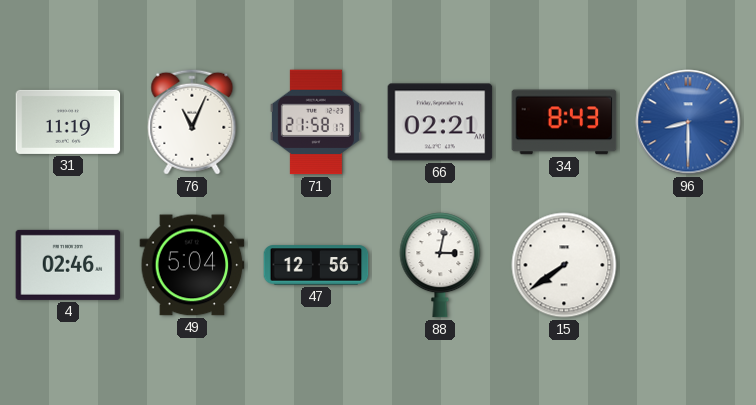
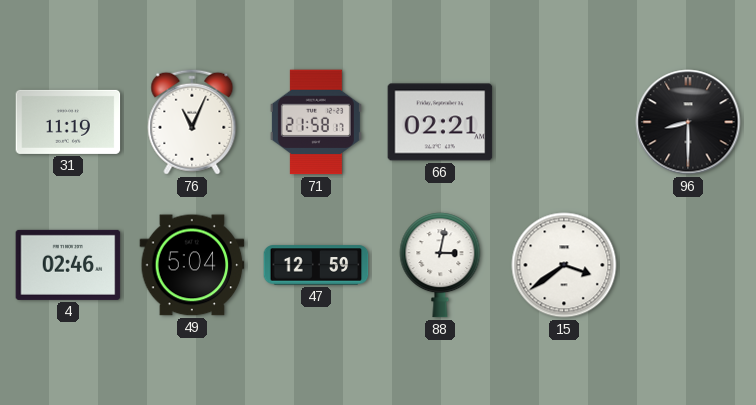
34: 8:43 -> none
96 dial: blue -> black
47: 12:56 -> 12:59
15: 7:39 -> 3:39
